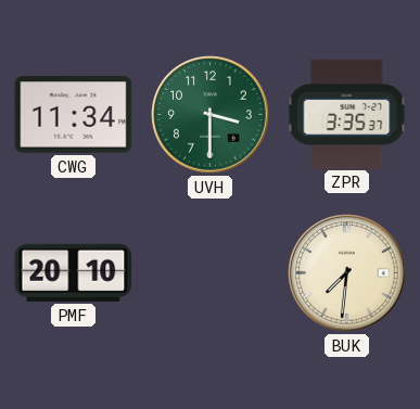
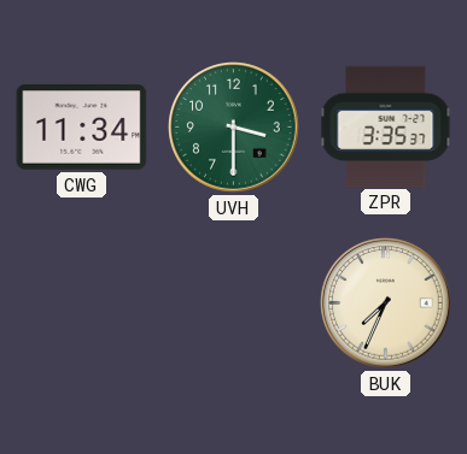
PMF: 20:10 -> none
BUK: 7:31 -> 7:34
